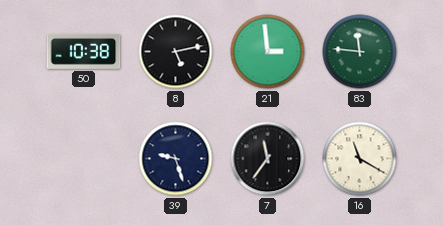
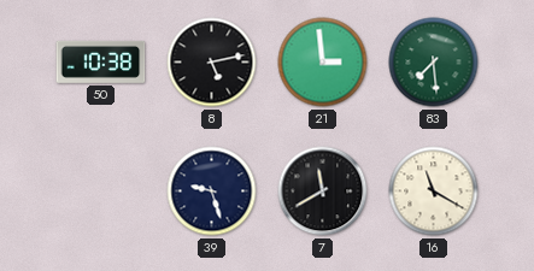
83: 11:46 -> 7:29
7: 11:36 -> 11:40
